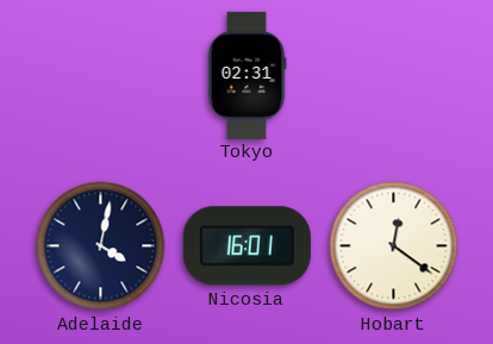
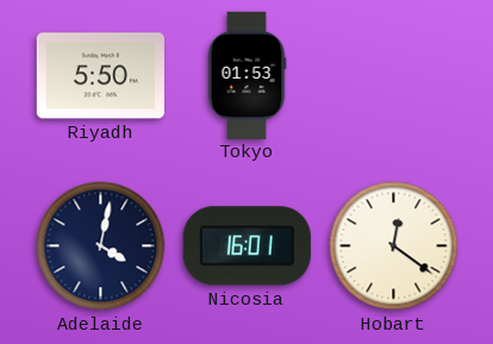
Riyadh: none -> 5:50
Tokyo: 02:31 -> 01:53
